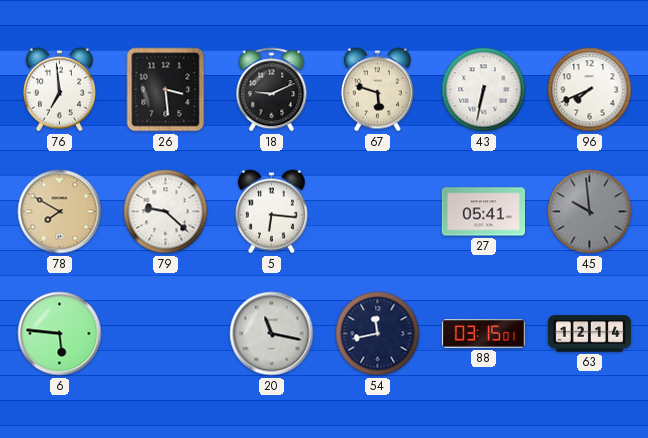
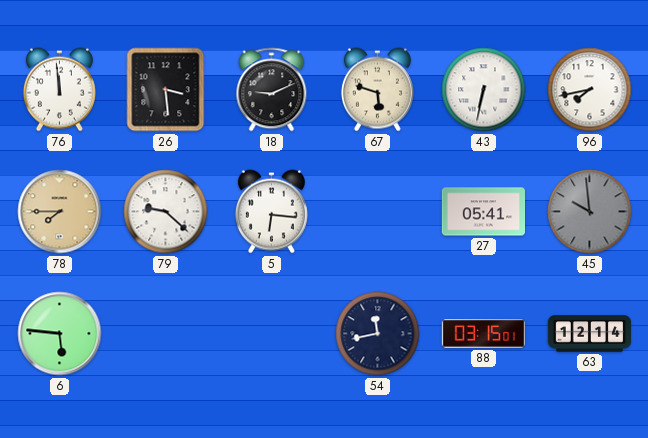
76: 6:59 -> 11:59
96: 7:41 -> 7:43
78: 7:50 -> 7:45
20: 11:17 -> none
